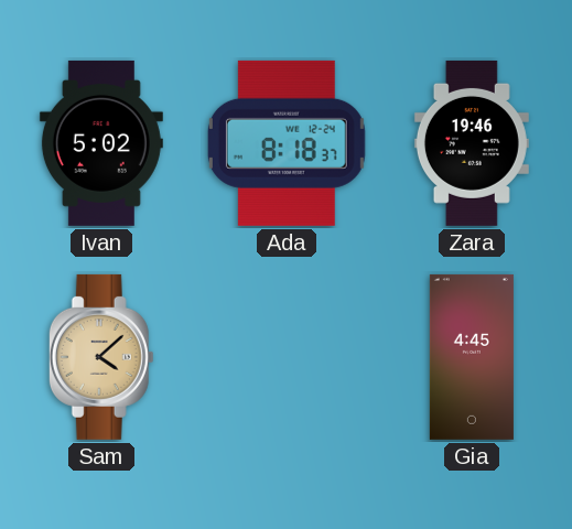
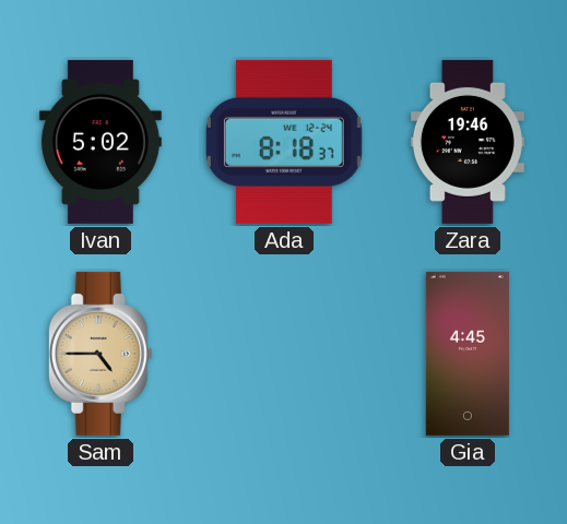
Sam: 4:08 -> 4:45
